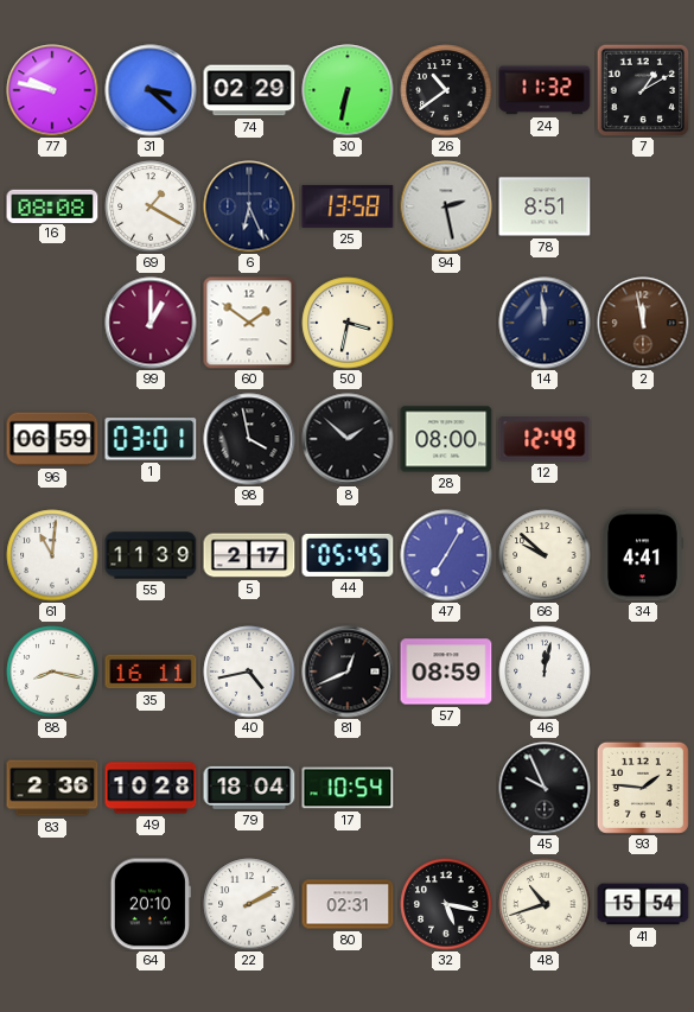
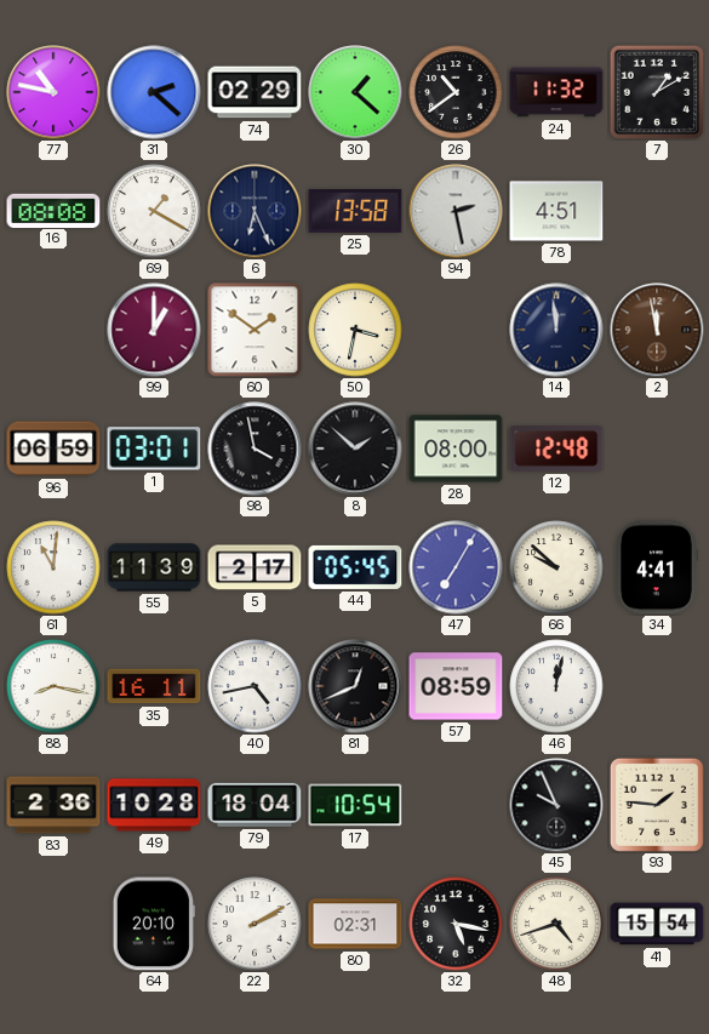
77: 9:47 -> 10:47
31: 3:22 -> 2:22
30: 6:32 -> 1:22
78: 8:51 -> 4:51
12: 12:49 -> 12:48
48: 10:42 -> 4:42
